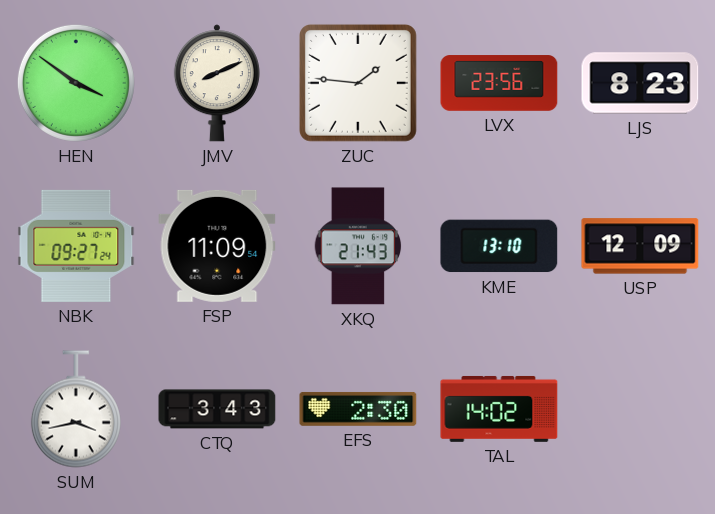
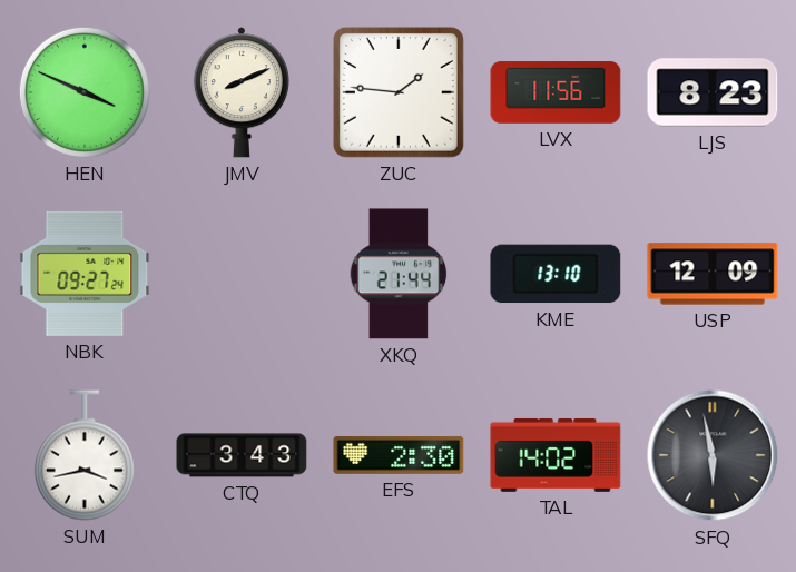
HEN: 3:51 -> 3:49
LVX: 23:56 -> 11:56
FSP: 11:09 -> none
XKQ: 21:43 -> 21:44
SFQ: none -> 5:58
